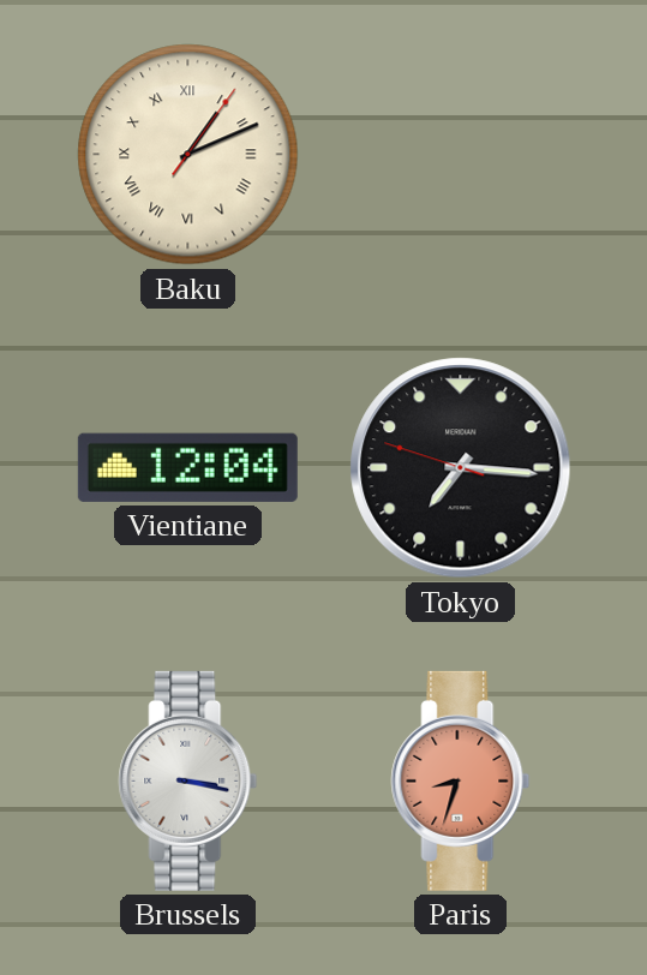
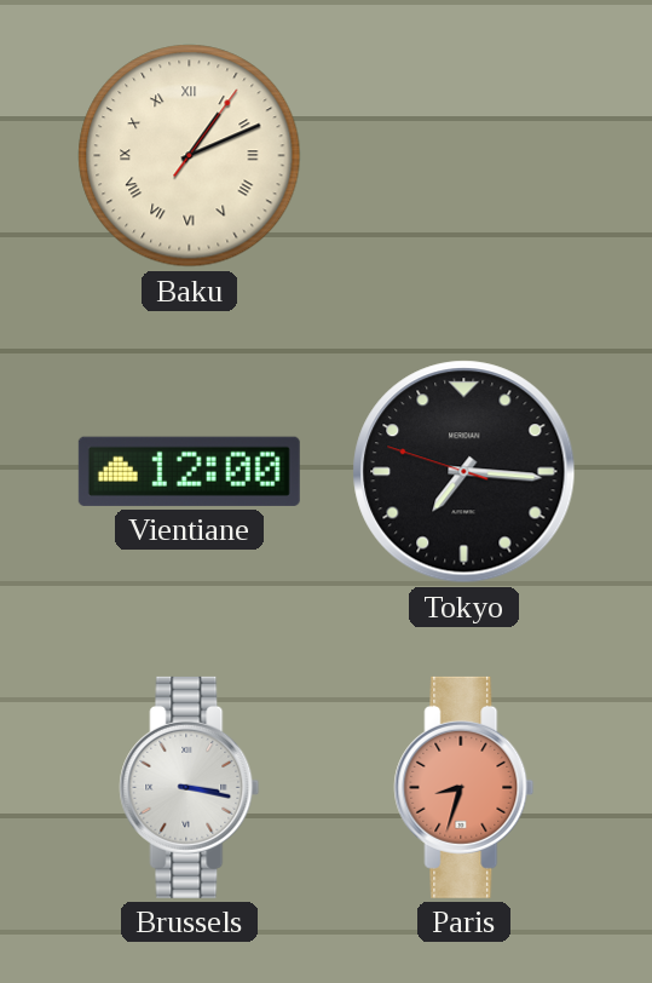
Vientiane: 12:04 -> 12:00
